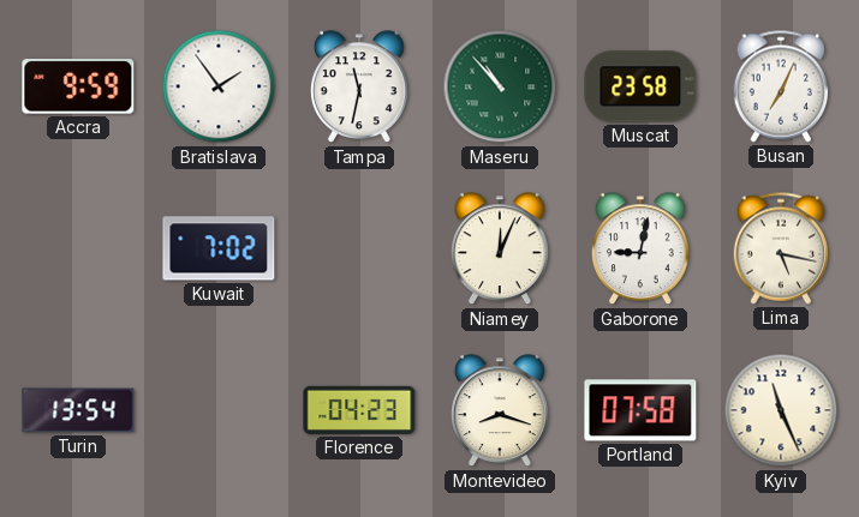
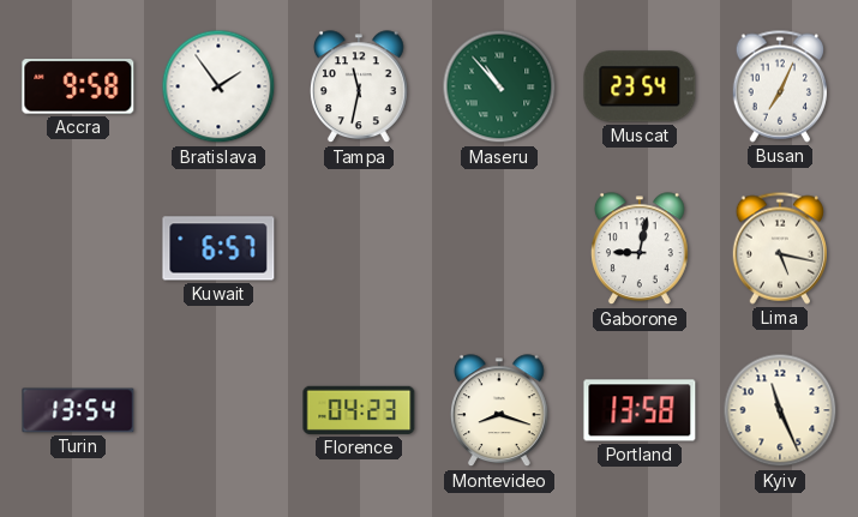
Accra: 9:59 -> 9:58
Muscat: 23:58 -> 23:54
Kuwait: 7:02 -> 6:57
Niamey: 12:04 -> none
Portland: 07:58 -> 13:58
